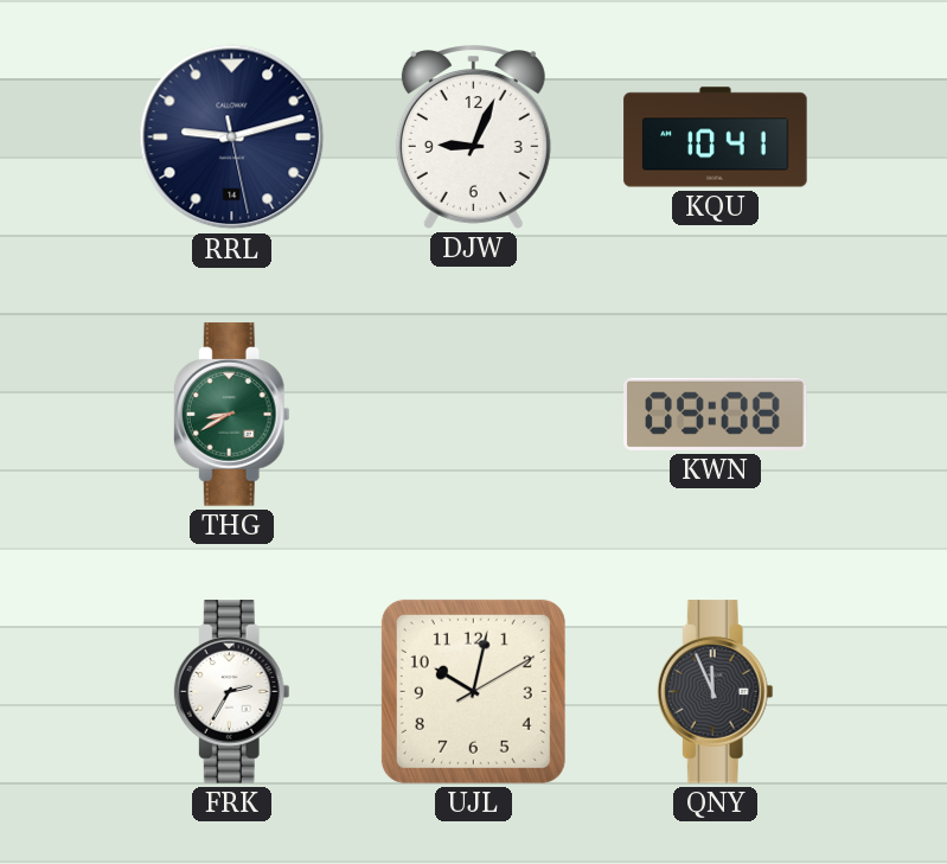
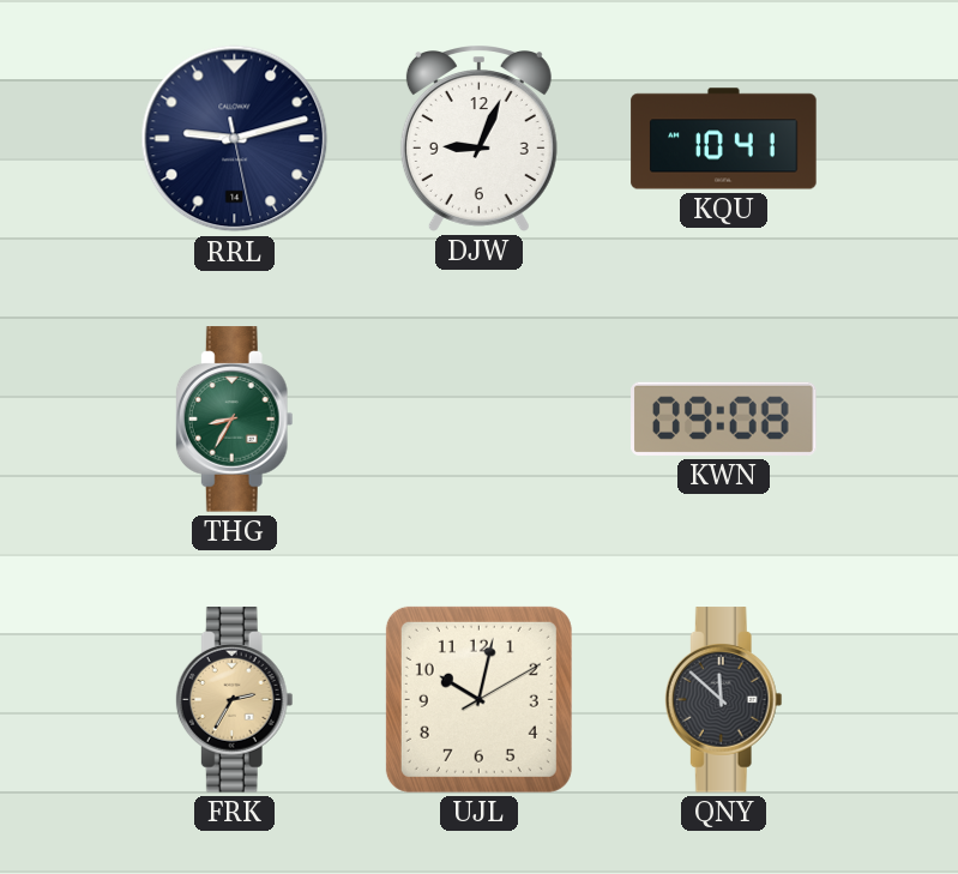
THG: 8:40 -> 8:35
FRK dial: white -> champagne
QNY: 11:56 -> 11:52
